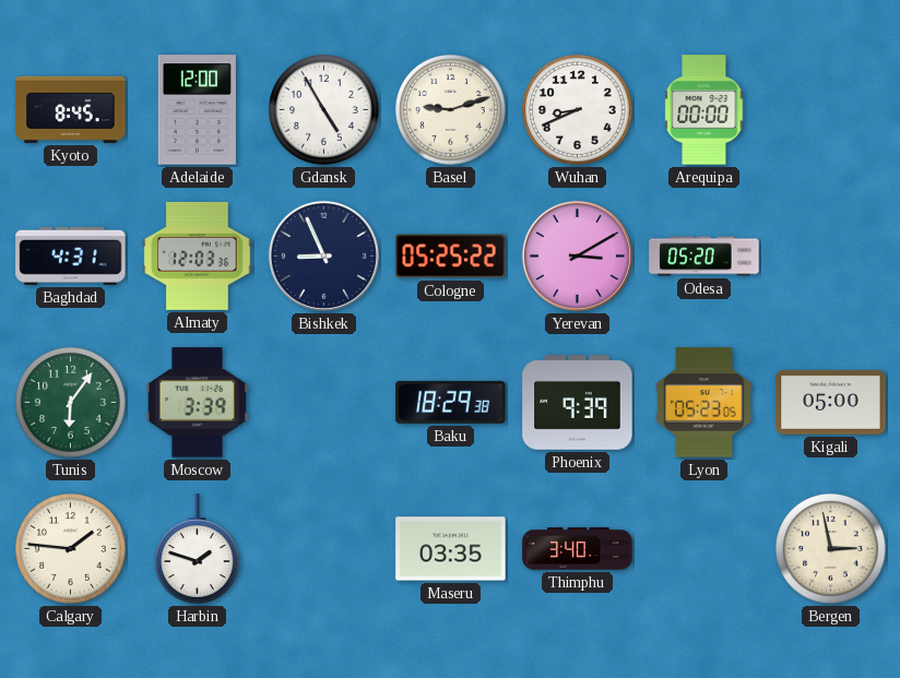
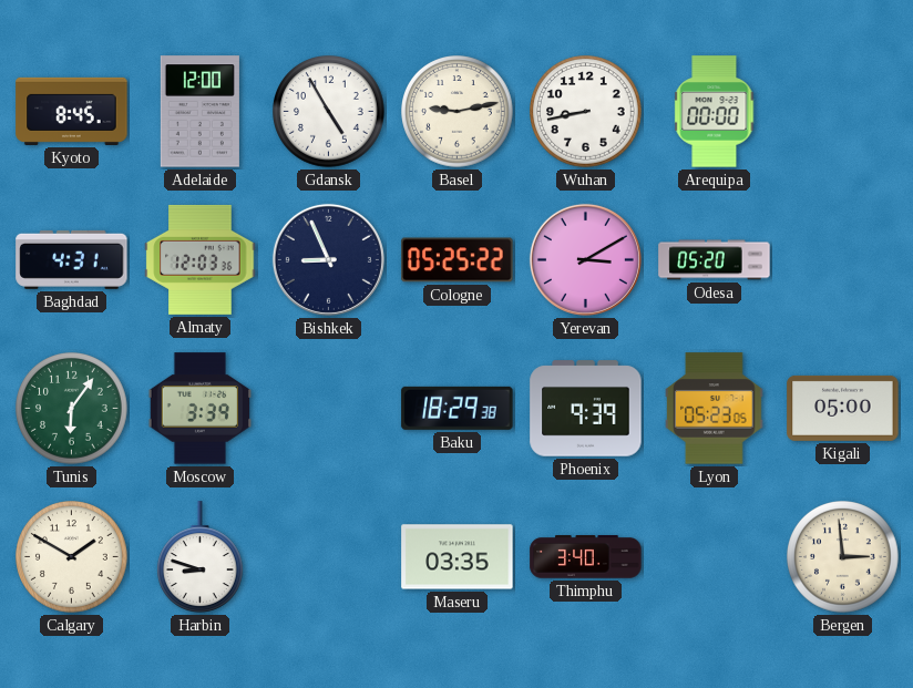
Basel: 9:12 -> 9:13
Wuhan: 8:41 -> 8:43
Calgary: 1:46 -> 1:50
Harbin: 1:48 -> 8:48
Bergen: 2:58 -> 2:59
